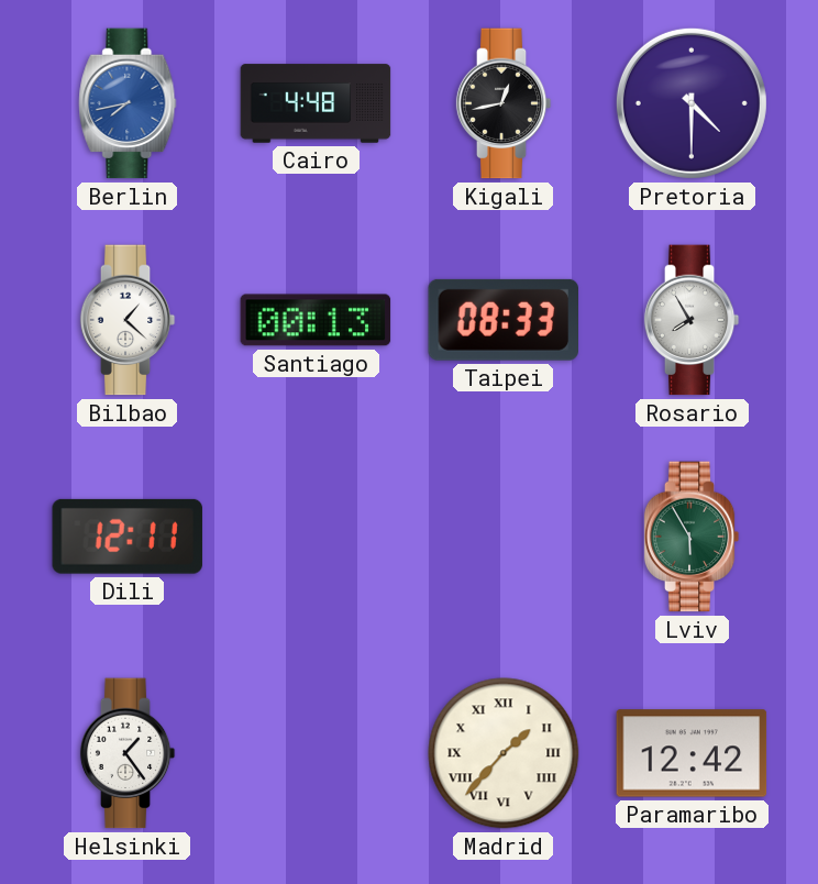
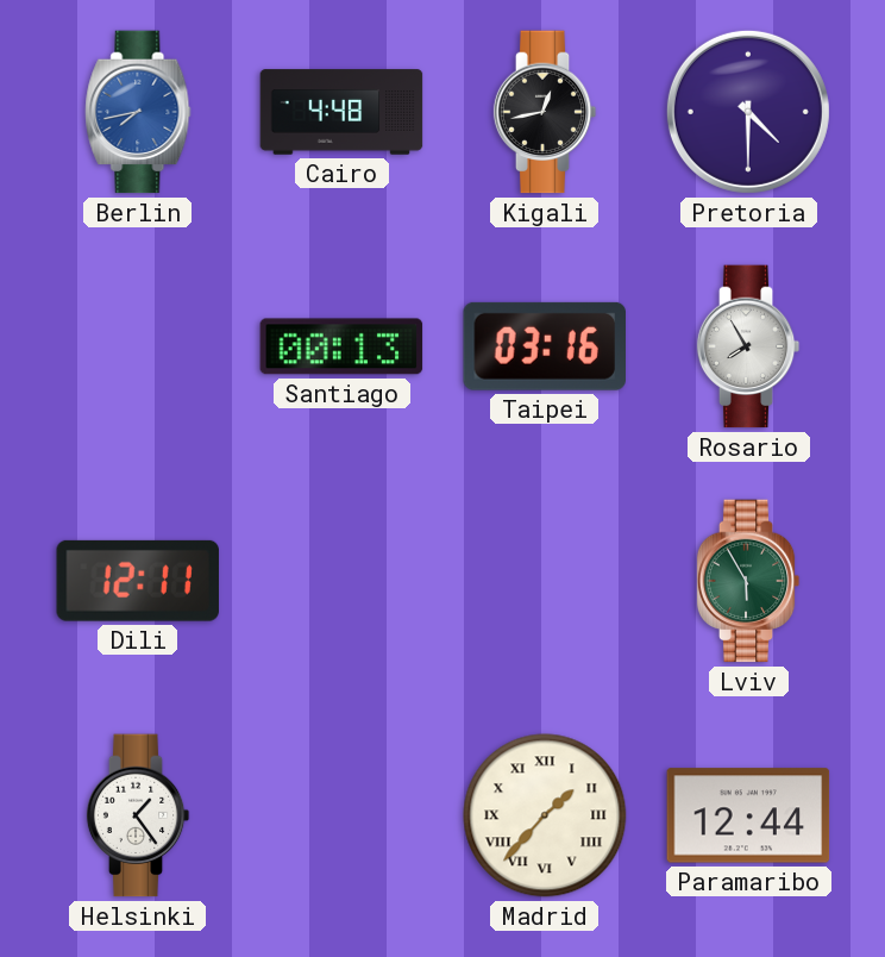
Bilbao: 1:22 -> none
Taipei: 08:33 -> 03:16
Paramaribo: 12:42 -> 12:44
